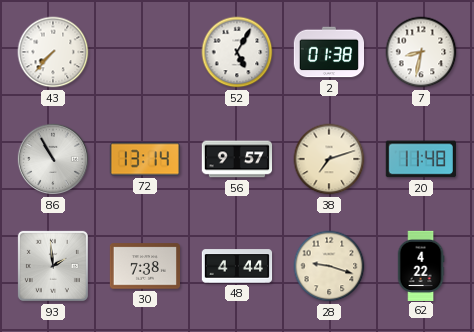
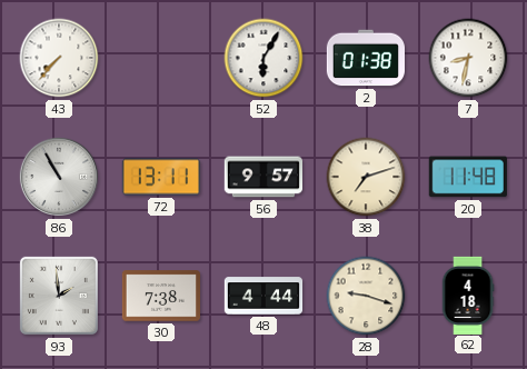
52: 5:05 -> 6:05
72: 13:14 -> 13:11
62: 4:22 -> 4:18
